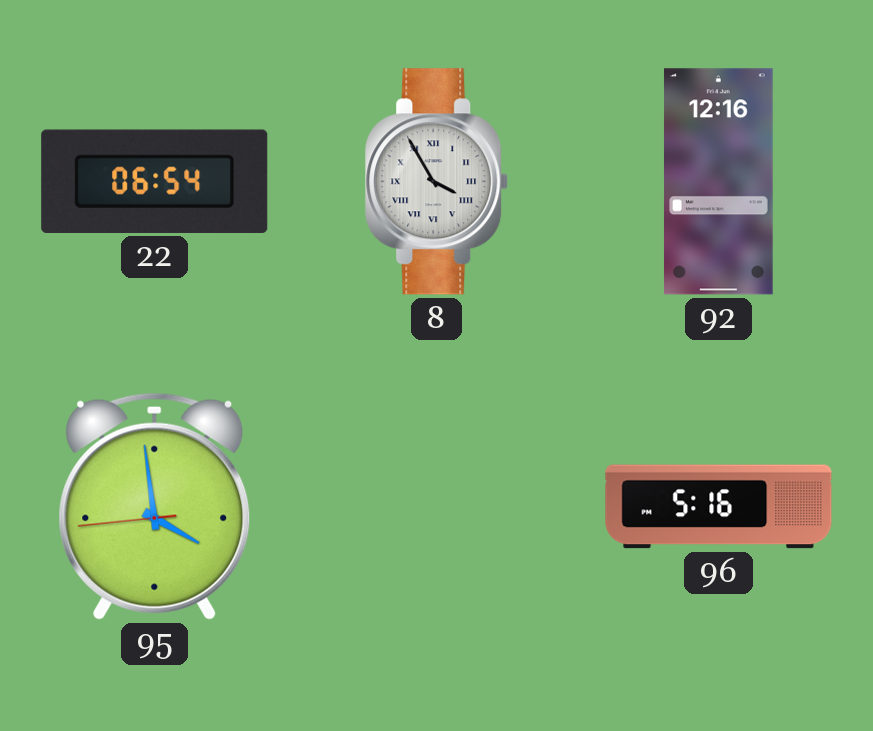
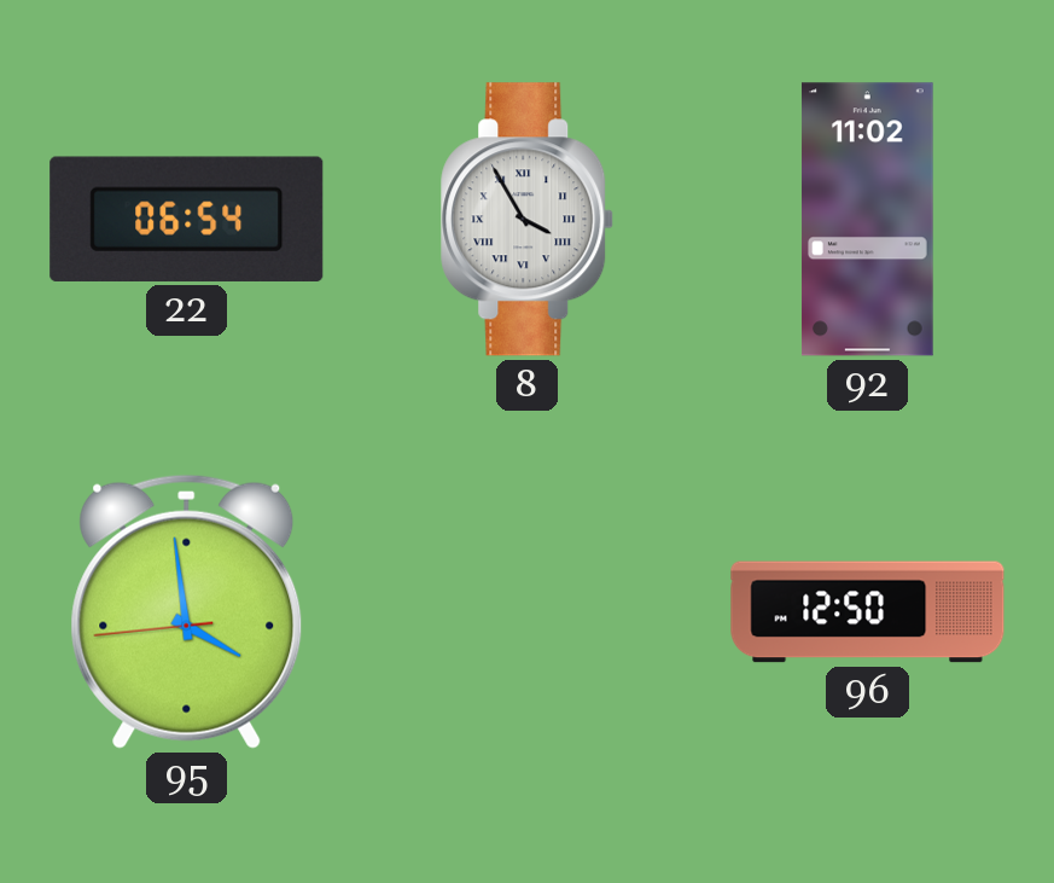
92: 12:16 -> 11:02
96: 5:16 -> 12:50
